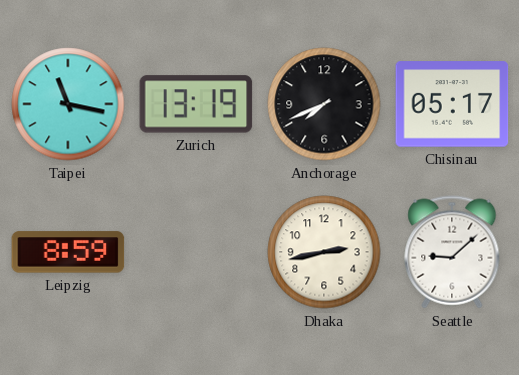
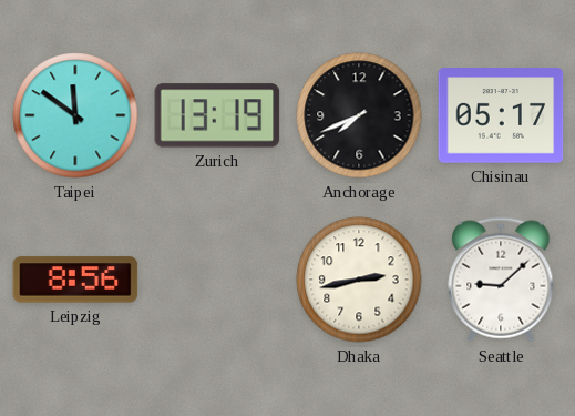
Taipei: 11:17 -> 11:51
Leipzig: 8:59 -> 8:56
